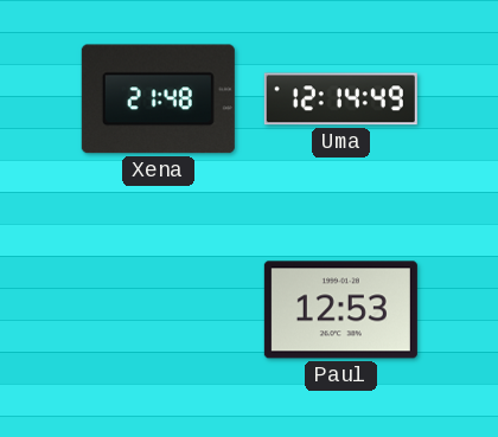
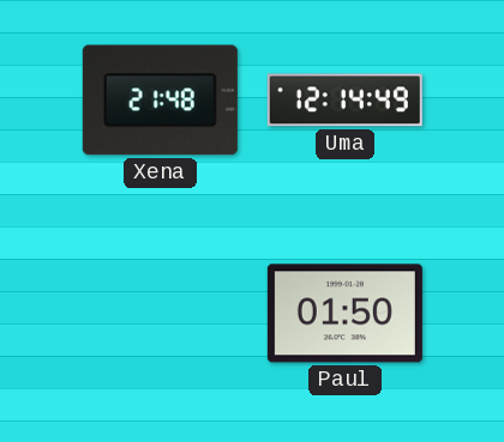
Paul: 12:53 -> 01:50
